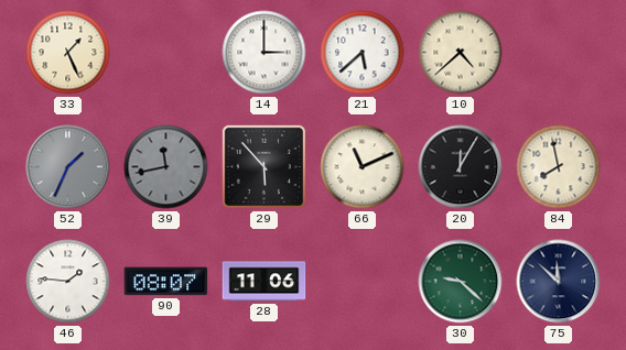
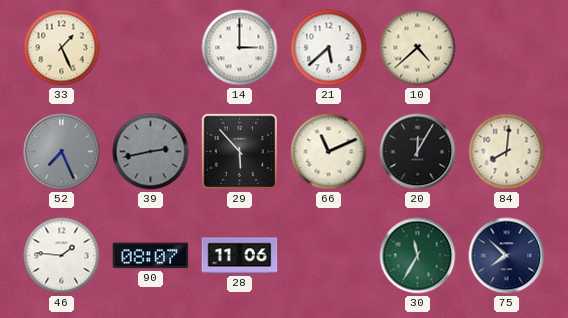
52: 1:34 -> 7:26
39: 11:43 -> 2:43
84: 7:58 -> 8:01
30: 9:22 -> 11:35
75: 11:52 -> 7:52
